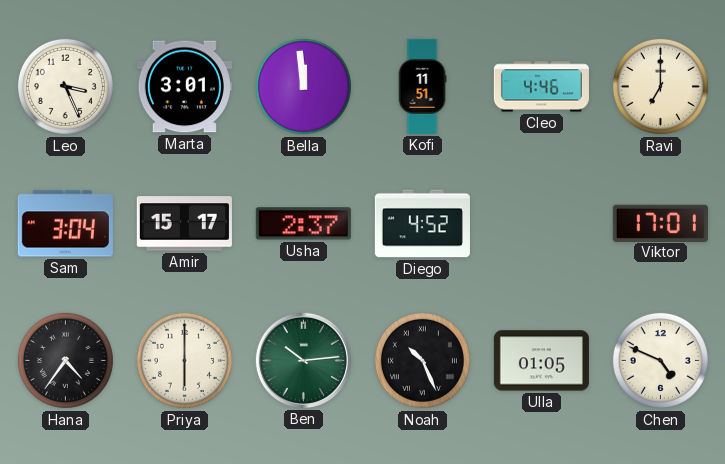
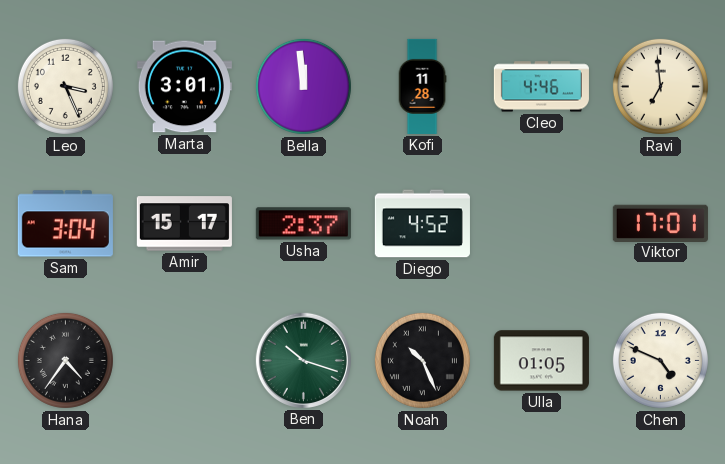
Kofi: 11:51 -> 11:28
Ravi: 7:00 -> 6:59
Priya: 6:00 -> none
Ben: 10:14 -> 10:18
